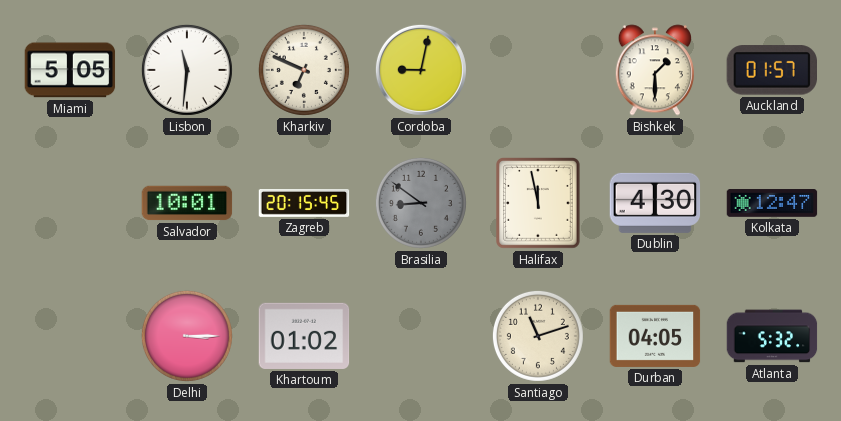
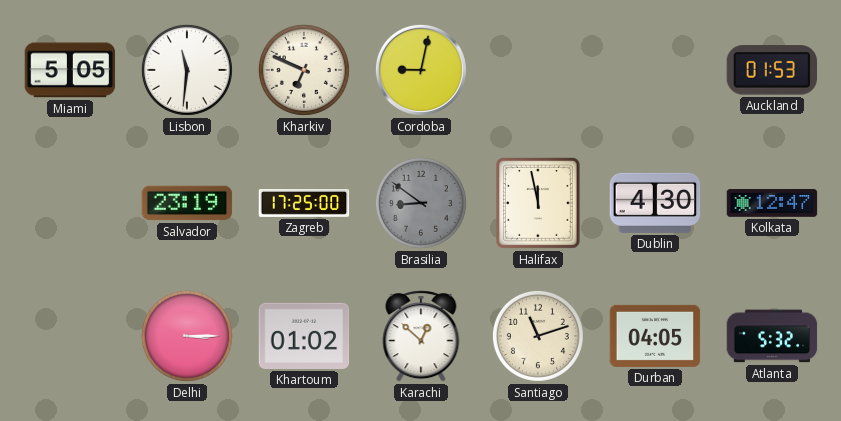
Bishkek: 1:30 -> none
Auckland: 01:57 -> 01:53
Salvador: 10:01 -> 23:19
Zagreb: 20:15 -> 17:25
Karachi: none -> 12:52
